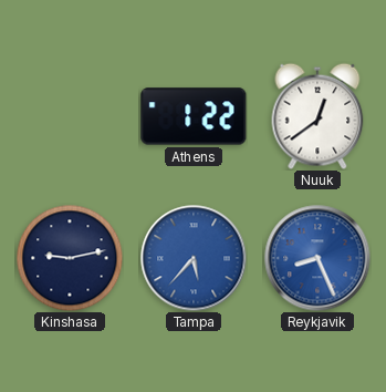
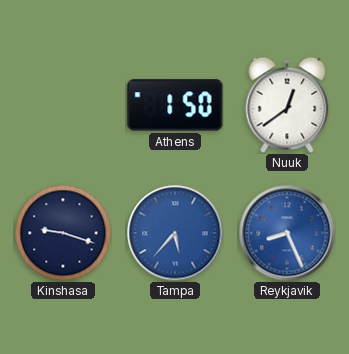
Athens: 1:22 -> 1:50
Kinshasa: 9:13 -> 9:18
